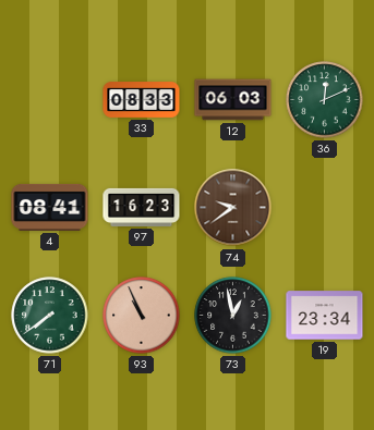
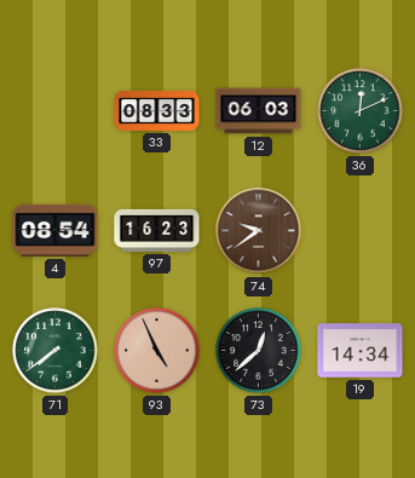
4: 08:41 -> 08:54
93: 10:56 -> 4:56
73: 12:58 -> 12:38
19: 23:34 -> 14:34
